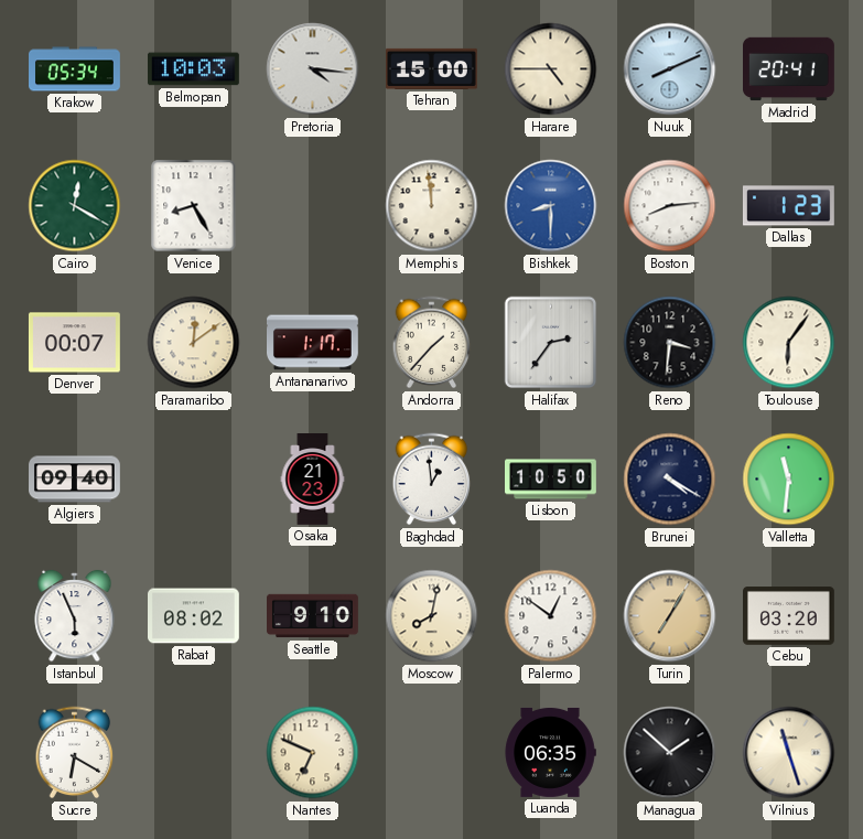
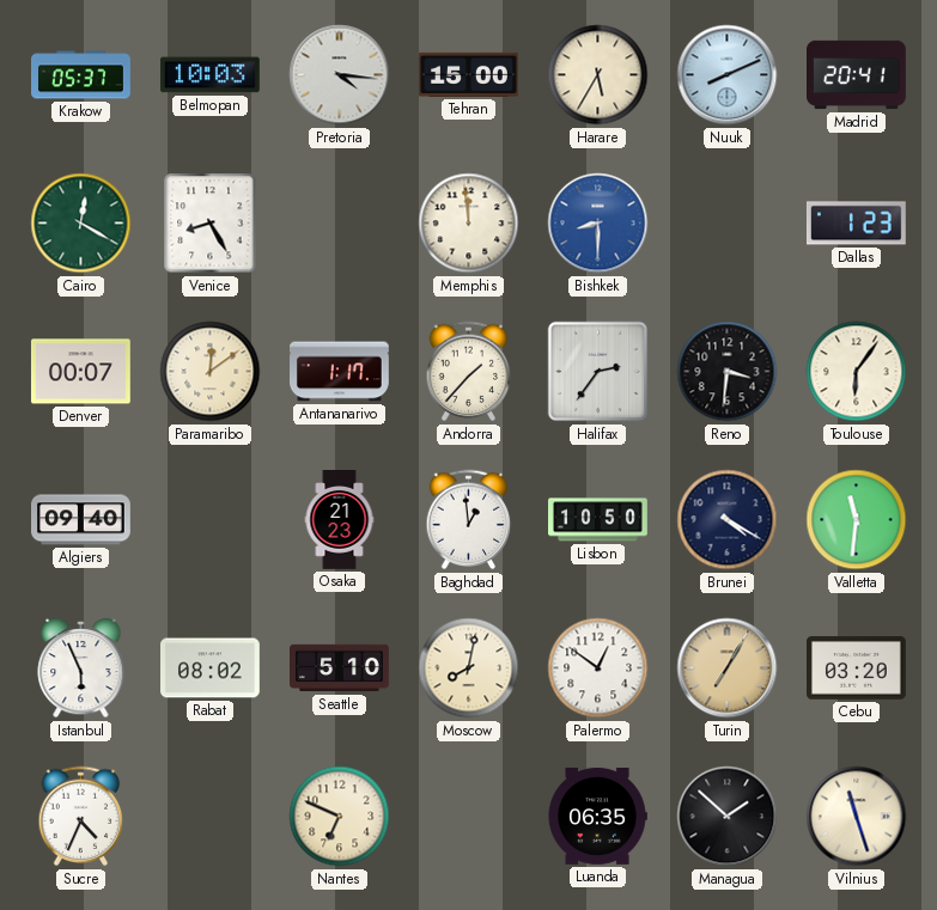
Krakow: 05:34 -> 05:37
Harare: 4:45 -> 5:35
Boston: 8:14 -> none
Seattle: 9:10 -> 5:10
Sucre: 6:20 -> 4:34
